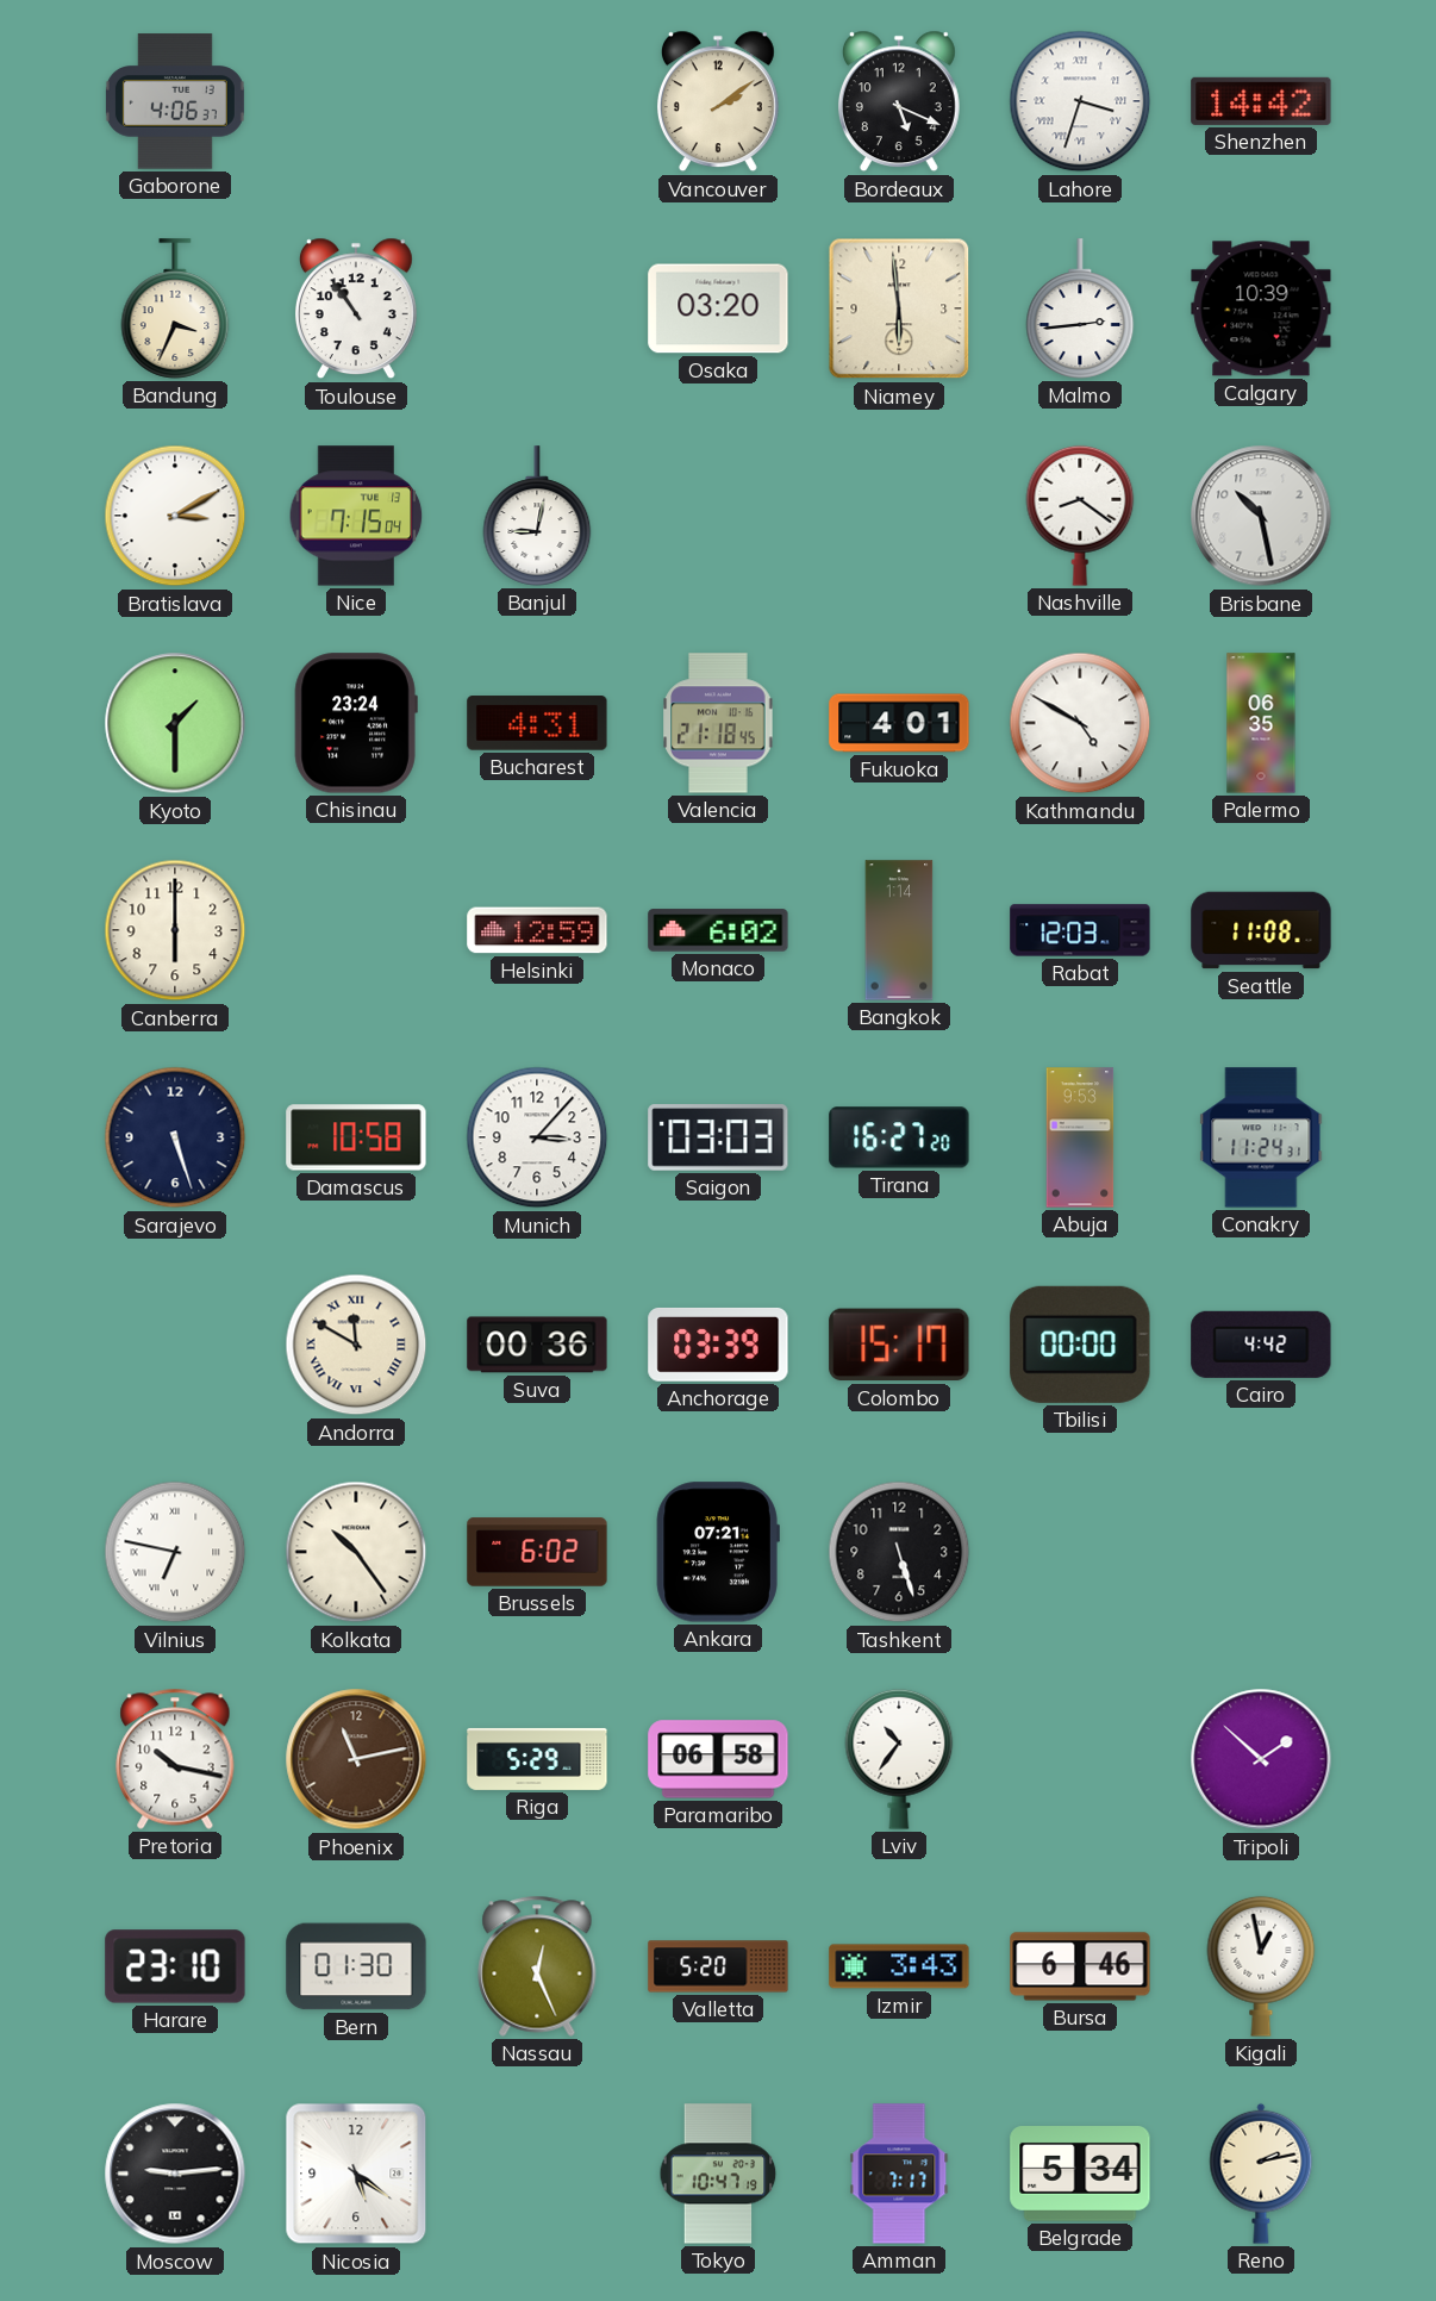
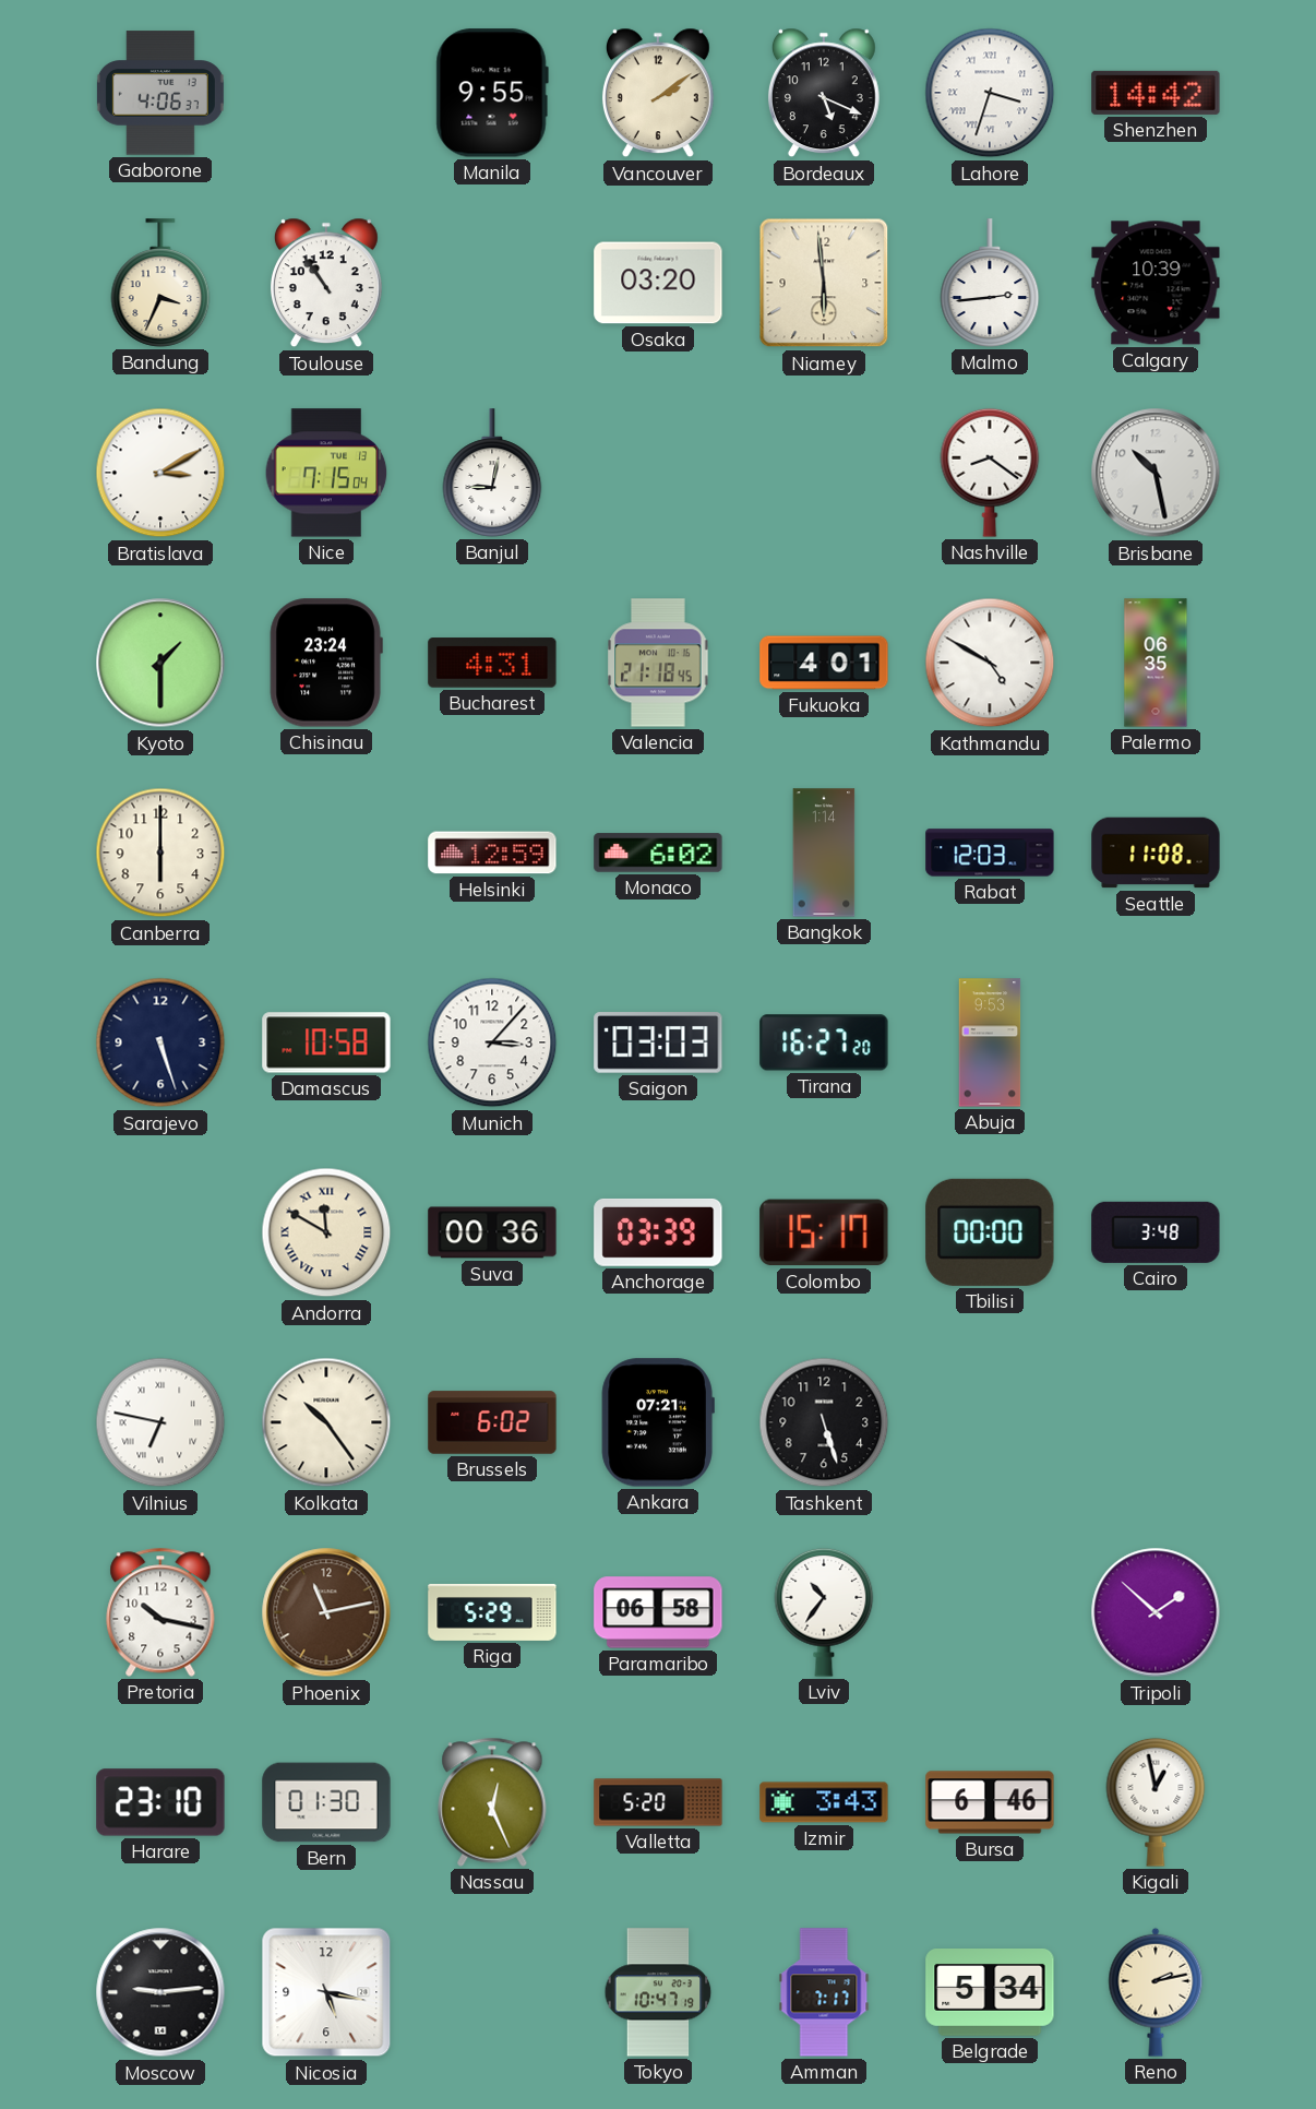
Manila: none -> 9:55
Conakry: 11:24 -> none
Cairo: 4:42 -> 3:48
Nicosia: 5:21 -> 5:17
